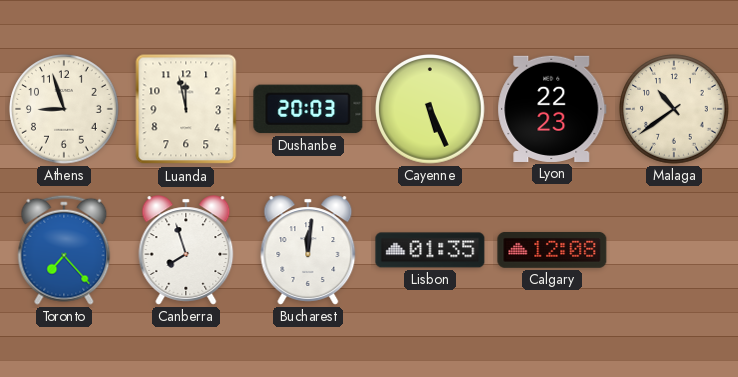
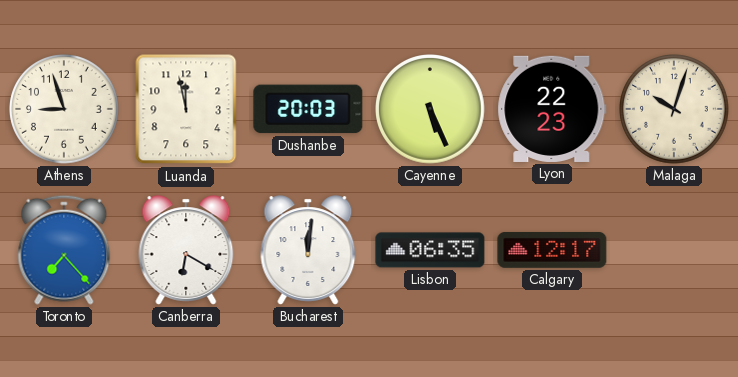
Malaga: 10:39 -> 10:03
Canberra: 7:57 -> 6:20
Lisbon: 01:35 -> 06:35
Calgary: 12:08 -> 12:17
